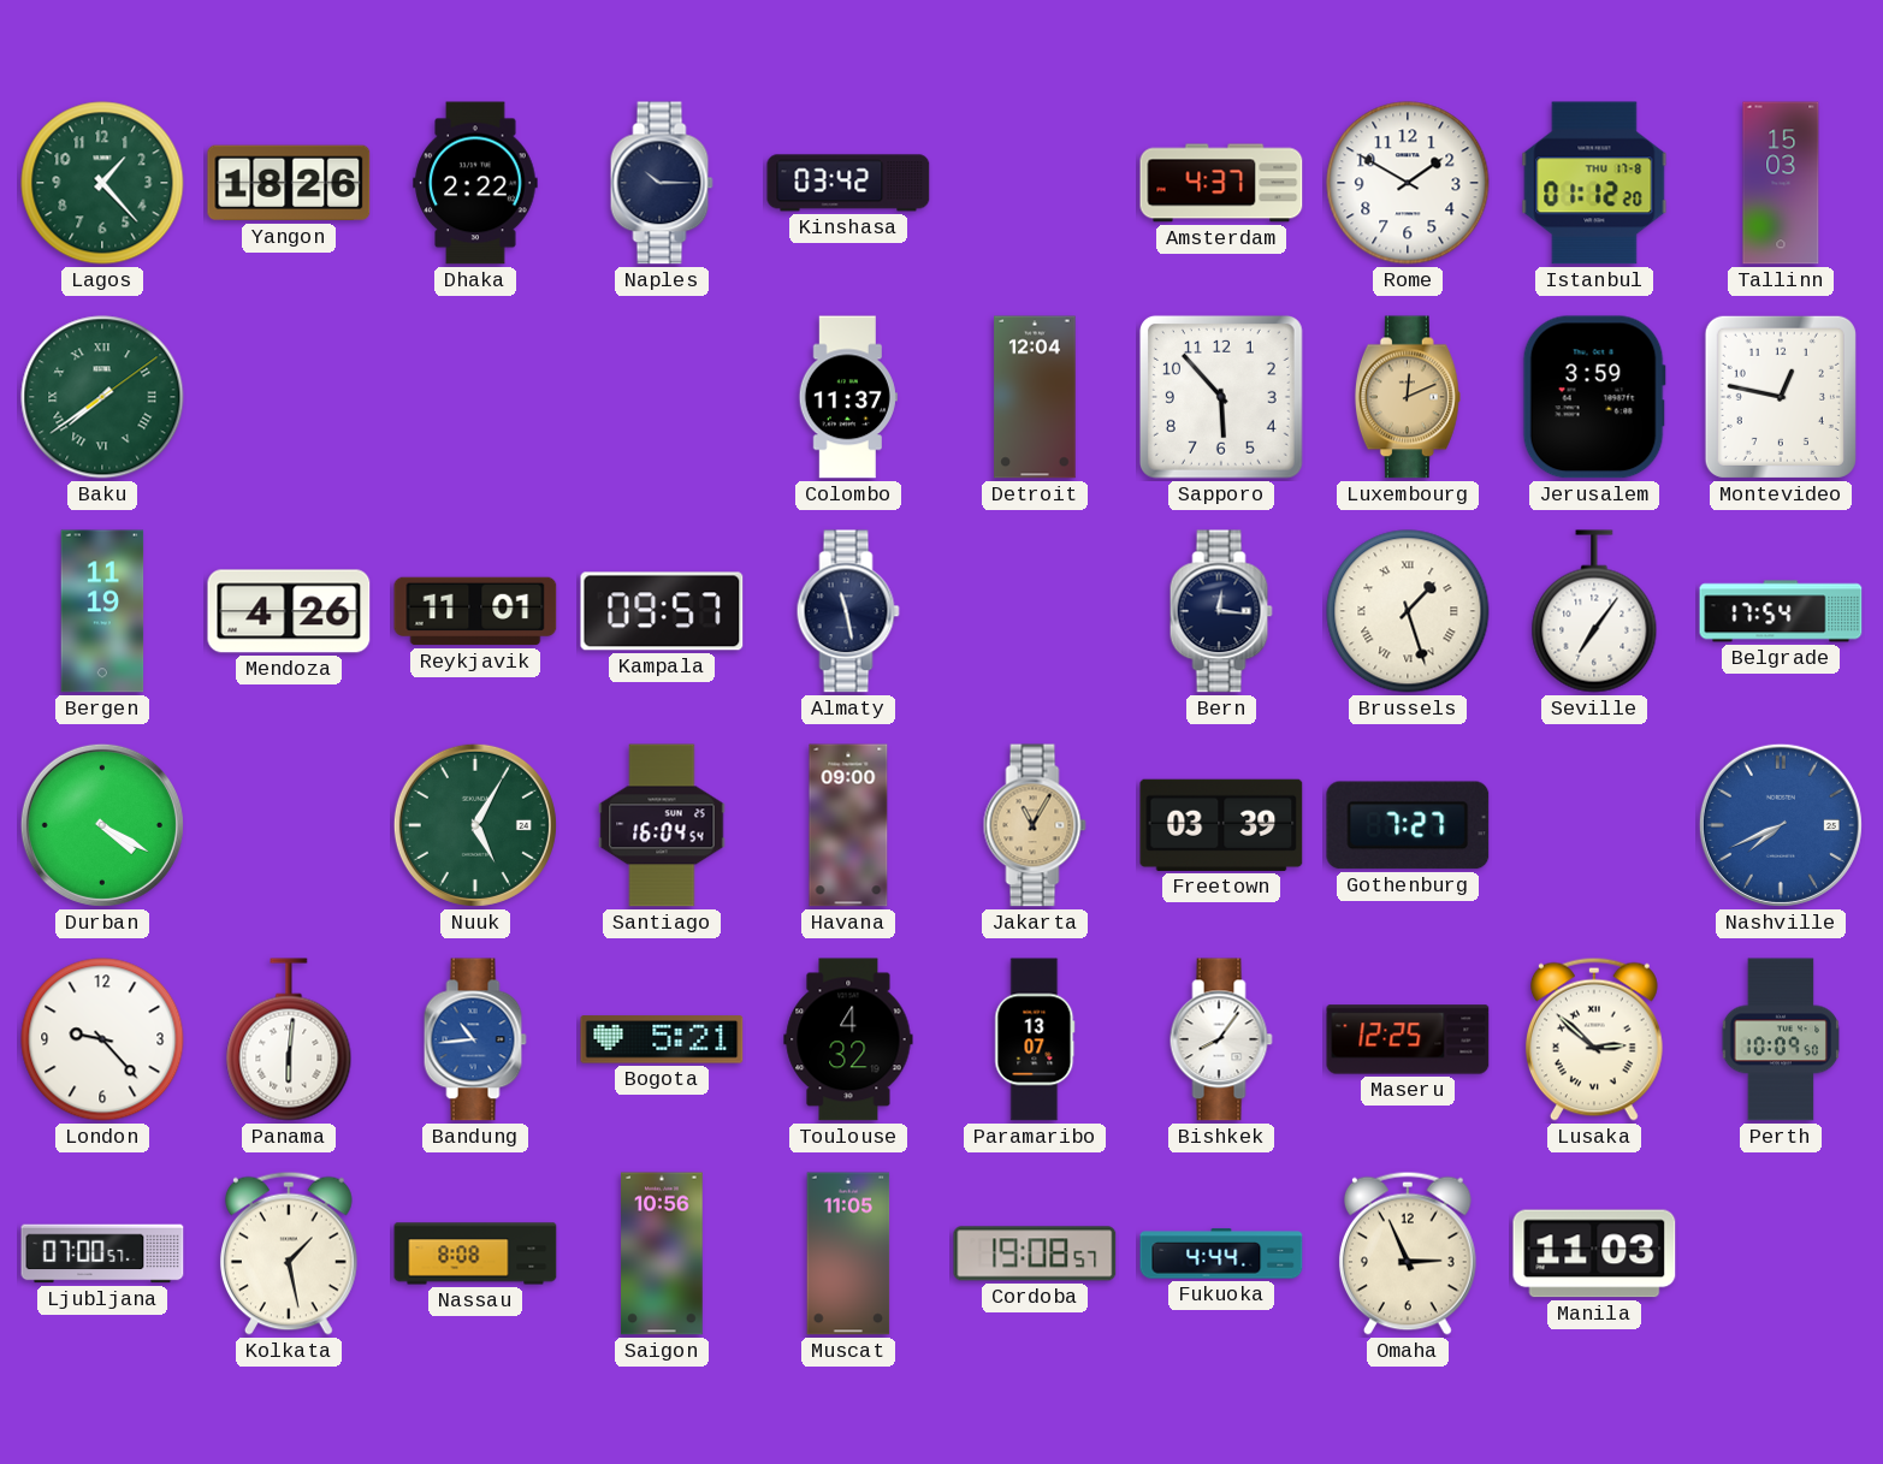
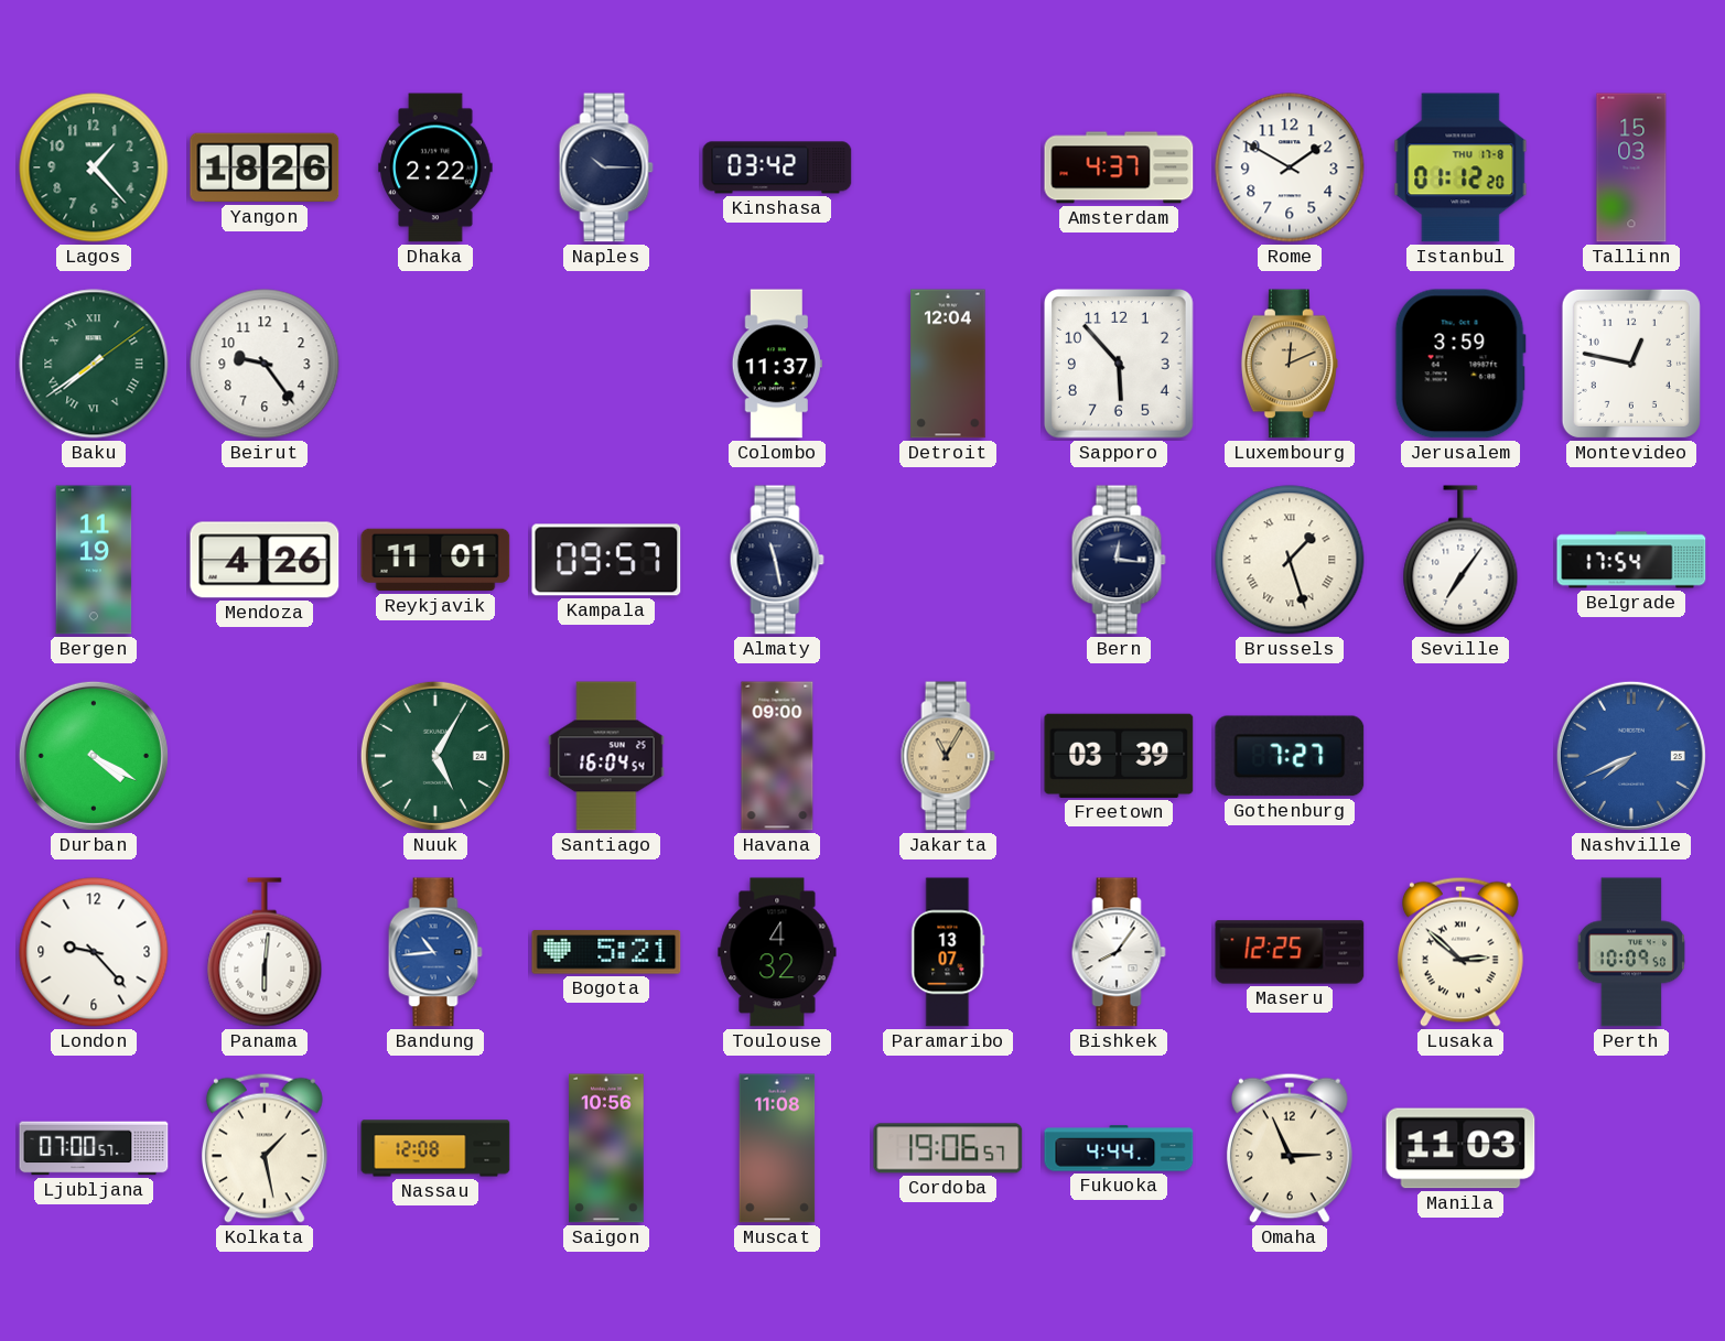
Beirut: none -> 9:24
Nassau: 8:08 -> 12:08
Muscat: 11:05 -> 11:08
Cordoba: 19:08 -> 19:06
